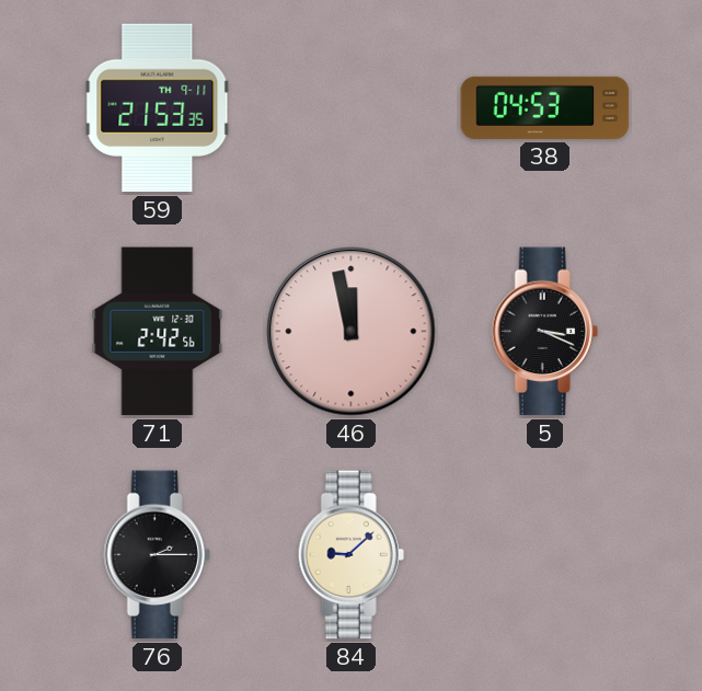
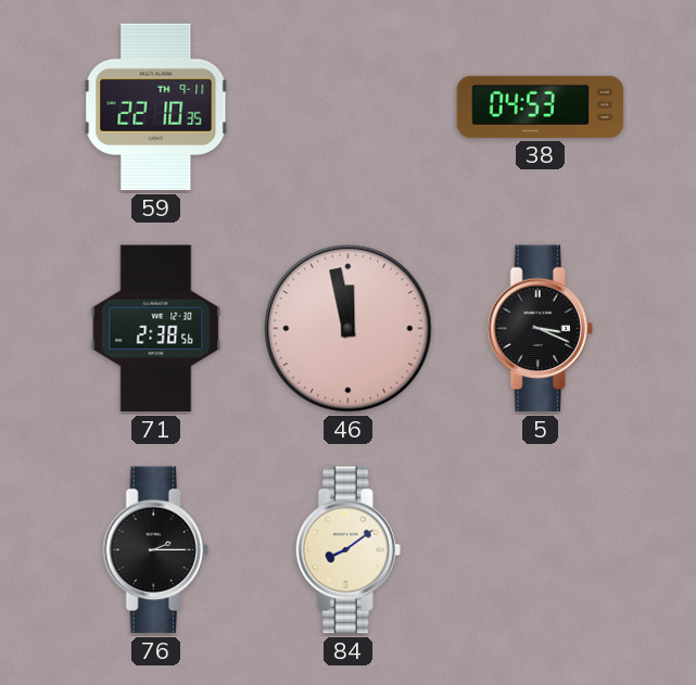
59: 21:53 -> 22:10
71: 2:42 -> 2:38
84: 9:08 -> 8:09
